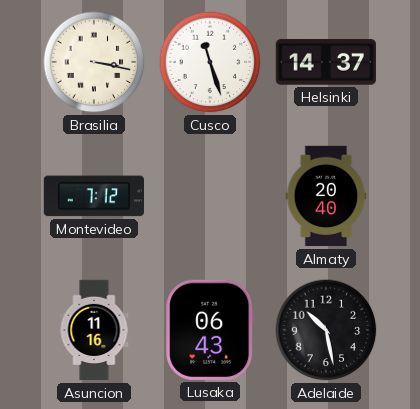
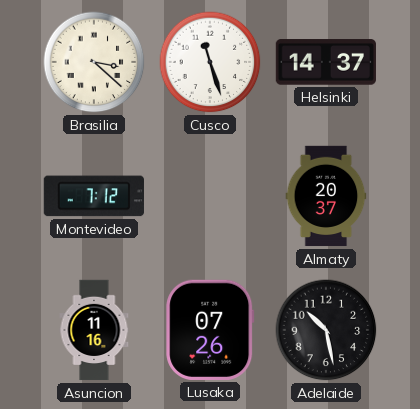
Brasilia: 3:17 -> 3:22
Almaty: 20:40 -> 20:37
Lusaka: 06:43 -> 07:26
